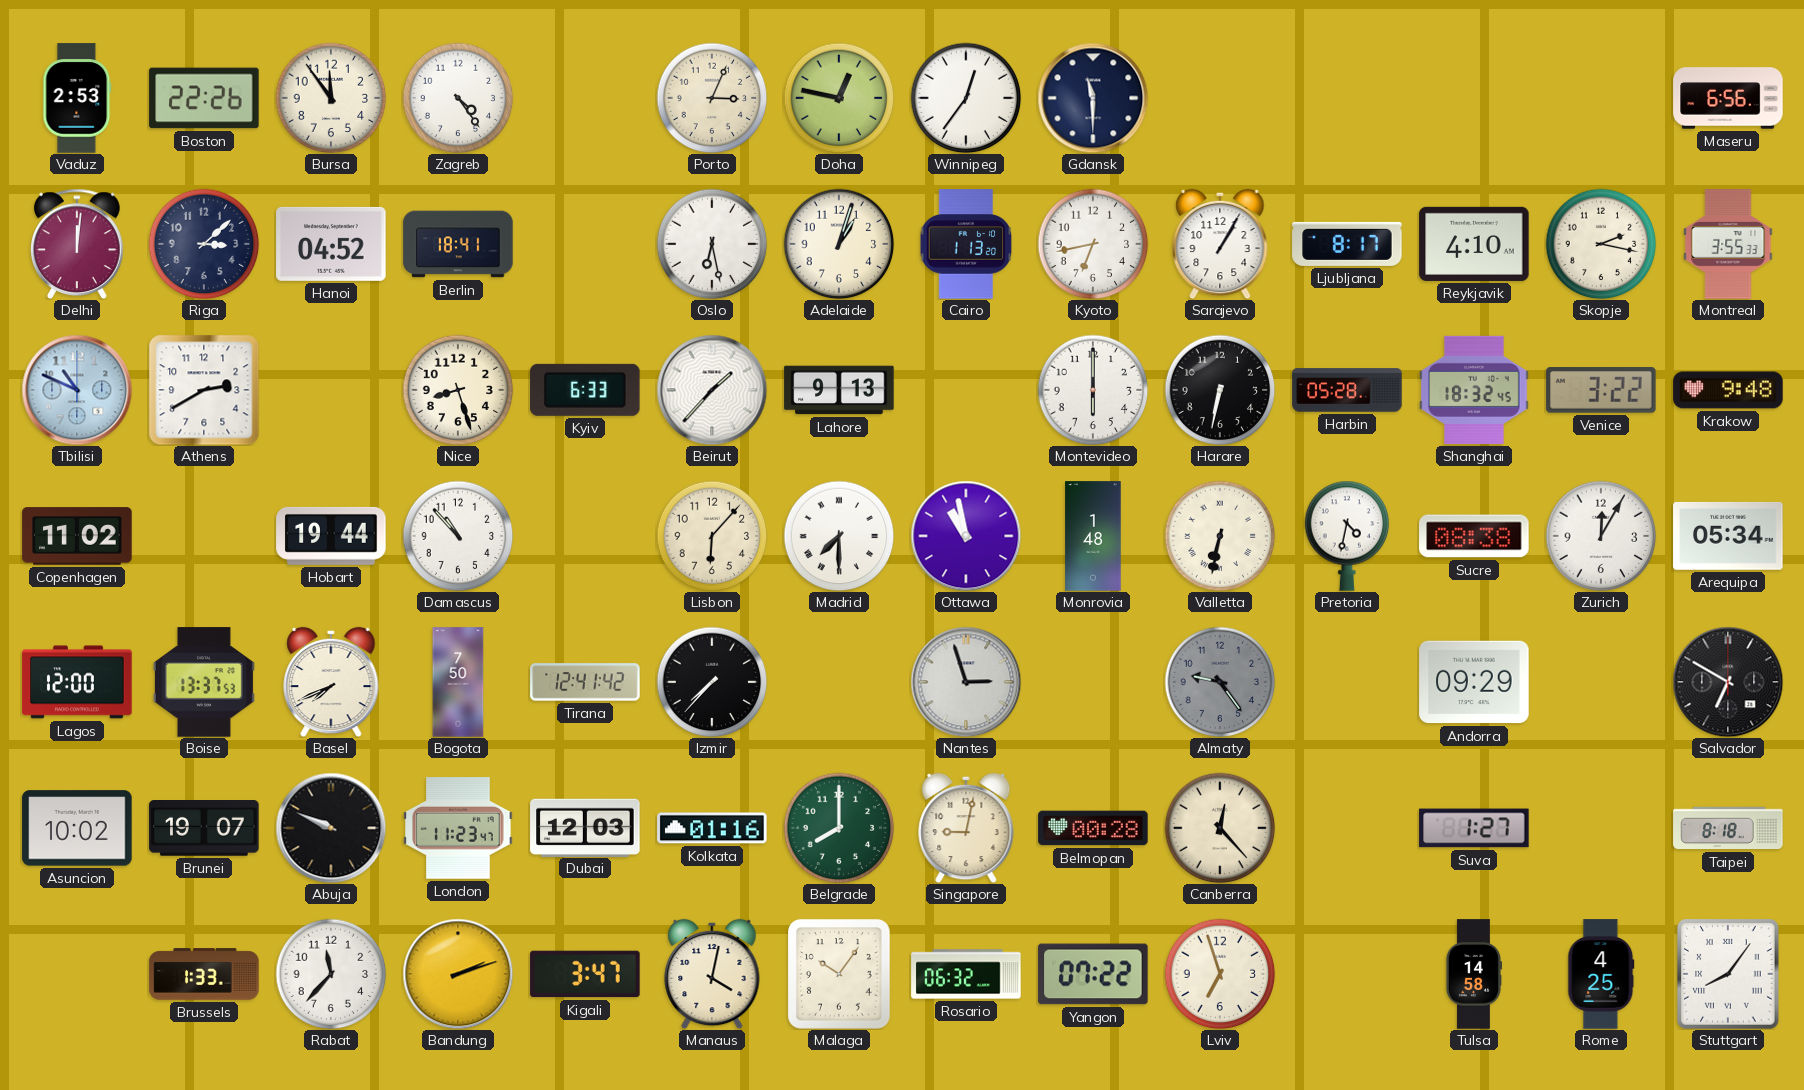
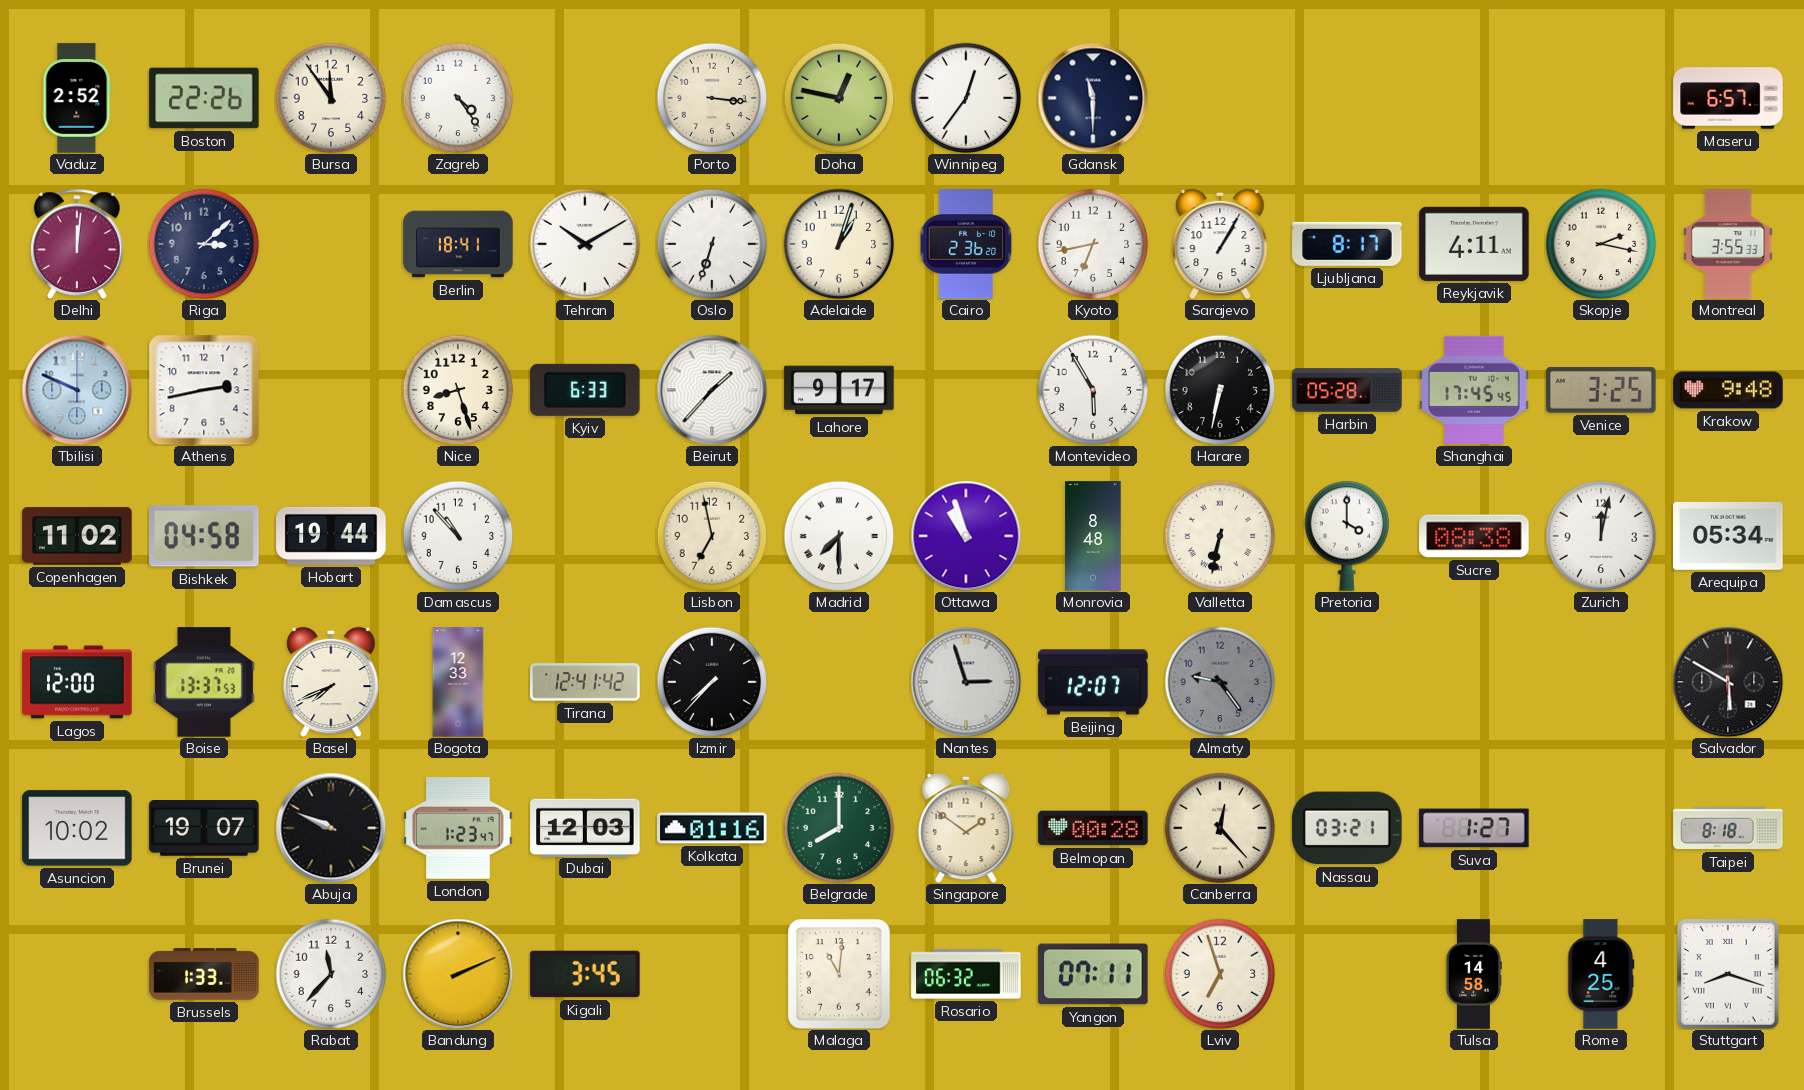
Vaduz: 2:53 -> 2:52
Porto: 3:04 -> 3:16
Maseru: 6:56 -> 6:57
Hanoi: 04:52 -> none
Tehran: none -> 10:10
Oslo: 6:28 -> 6:33
Cairo: 1:13 -> 2:36
Reykjavik: 4:10 -> 4:11
Tbilisi: 10:49 -> 9:49
Athens: 2:40 -> 2:43
Lahore: 9:13 -> 9:17
Montevideo: 6:00 -> 5:55
Shanghai: 18:32 -> 17:45
Venice: 3:22 -> 3:25
Bishkek: none -> 04:58
Lisbon: 6:07 -> 6:58
Ottawa: 10:58 -> 10:57
Monrovia: 1:48 -> 8:48
Pretoria: 4:32 -> 4:00
Zurich: 12:05 -> 12:02
Bogota: 7:50 -> 12:33
Beijing: none -> 12:07
Andorra: 09:29 -> none
Salvador: 6:50 -> 5:50
London: 11:23 -> 1:23
Singapore: 9:02 -> 1:51
Nassau: none -> 03:21
Bandung: 2:12 -> 2:11
Kigali: 3:47 -> 3:45
Manaus: 4:02 -> none
Malaga: 10:06 -> 11:01
Yangon: 07:22 -> 07:11
Stuttgart: 8:06 -> 8:18
